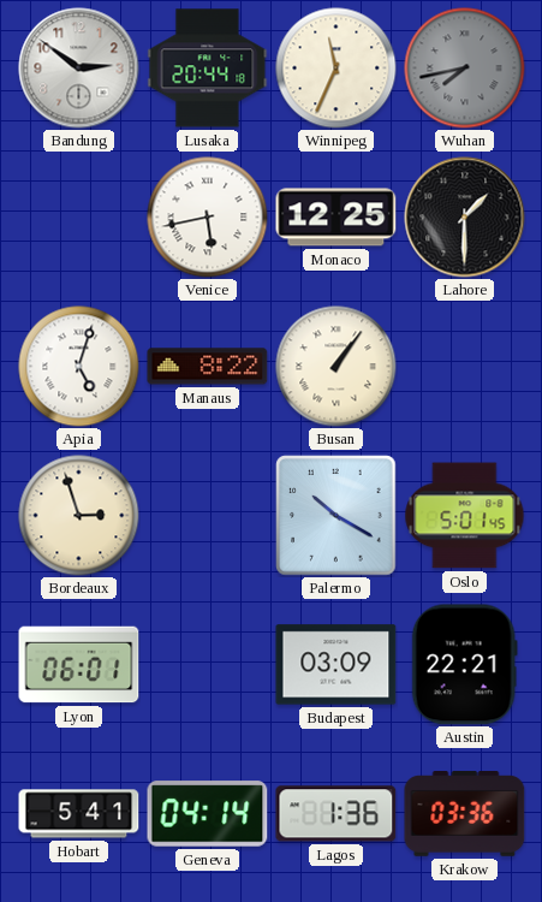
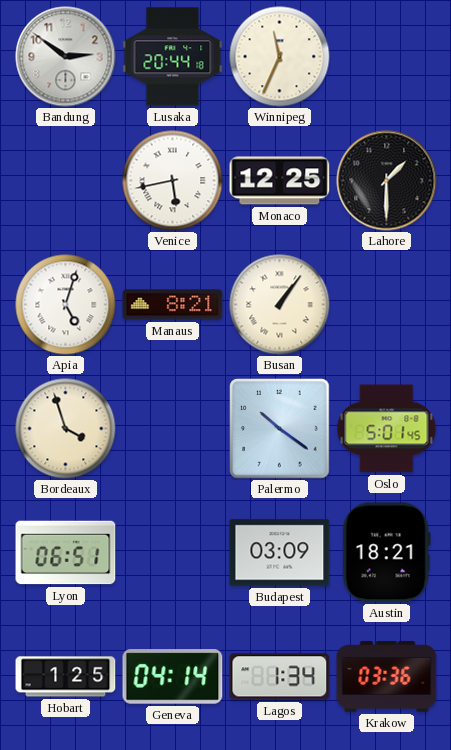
Wuhan: 7:43 -> none
Manaus: 8:22 -> 8:21
Bordeaux: 2:57 -> 3:57
Palermo: 10:20 -> 10:21
Lyon: 06:01 -> 06:51
Austin: 22:21 -> 18:21
Hobart: 5:41 -> 1:25
Lagos: 1:36 -> 1:34
